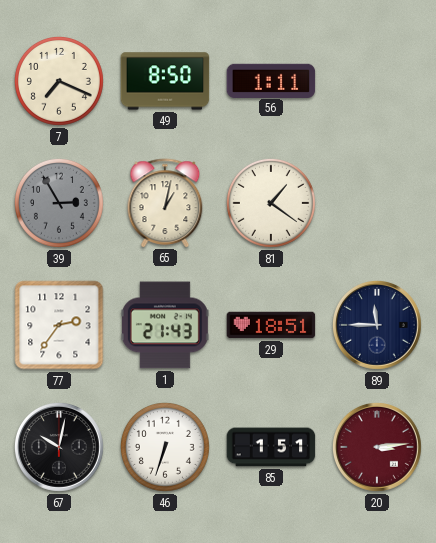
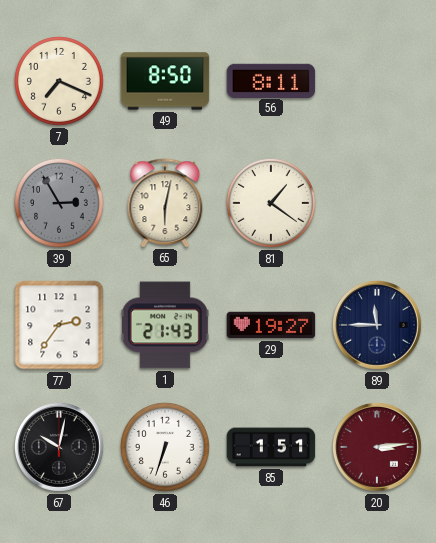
56: 1:11 -> 8:11
65: 1:02 -> 6:02
29: 18:51 -> 19:27
